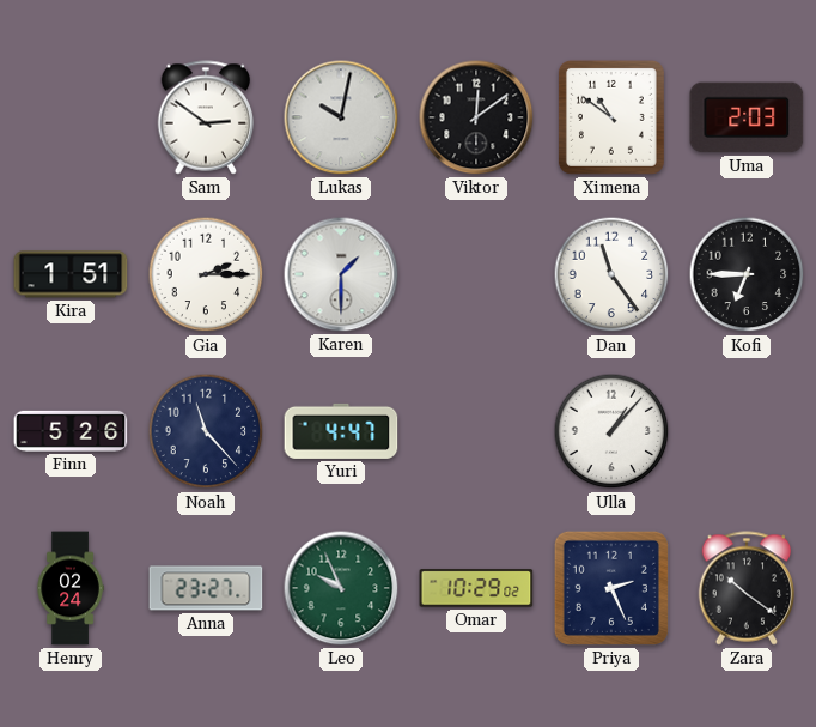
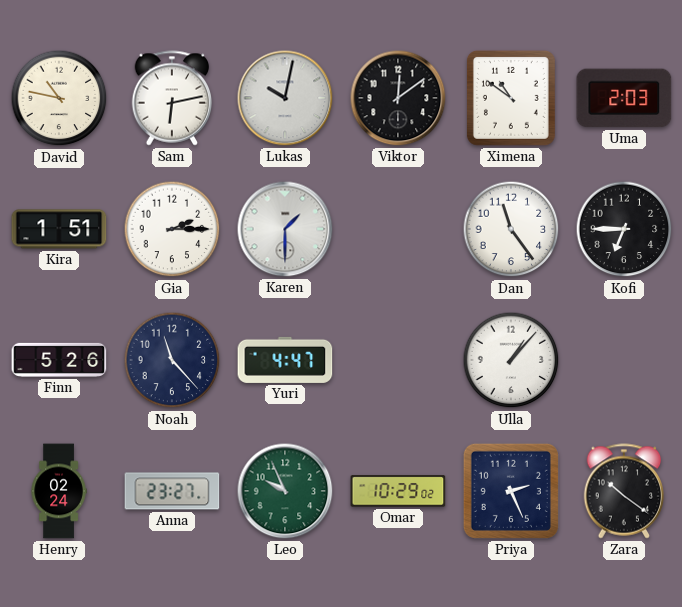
David: none -> 10:47
Sam: 2:51 -> 6:13
